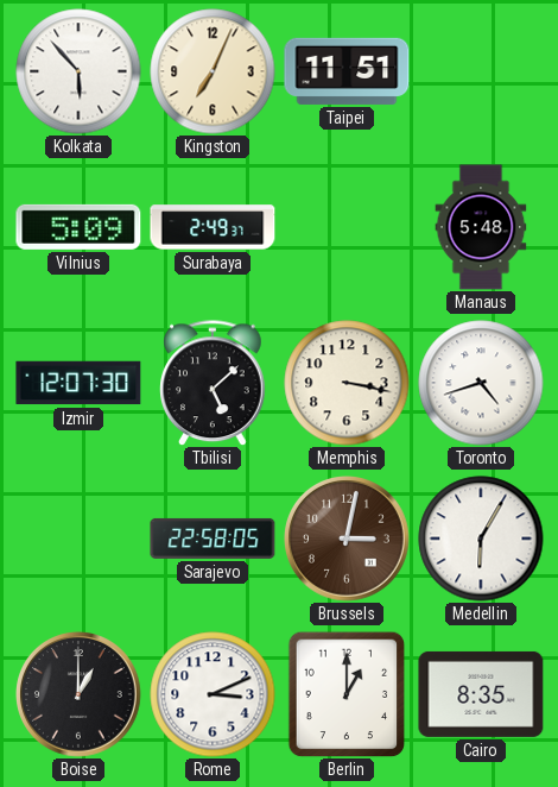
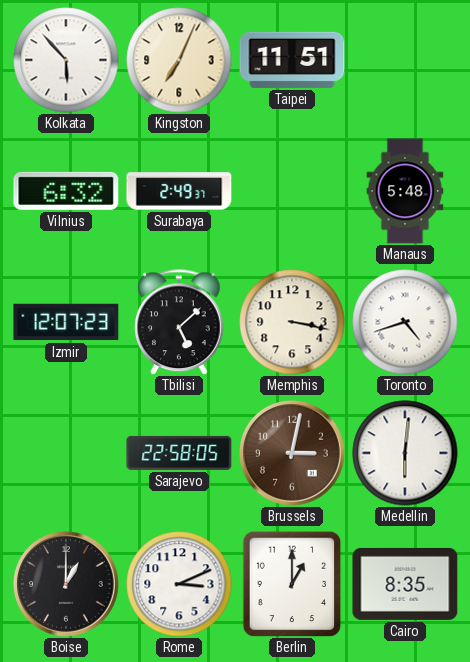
Vilnius: 5:09 -> 6:32
Izmir: 12:07:30 -> 12:07:23
Medellin: 6:05 -> 6:01
